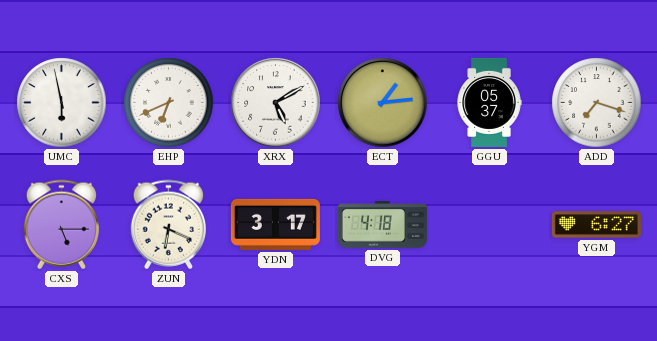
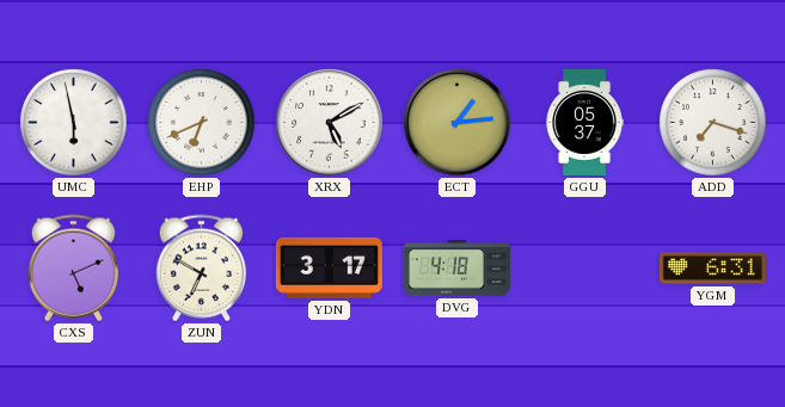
CXS: 5:15 -> 5:11
ZUN: 6:19 -> 6:50
YGM: 6:27 -> 6:31
